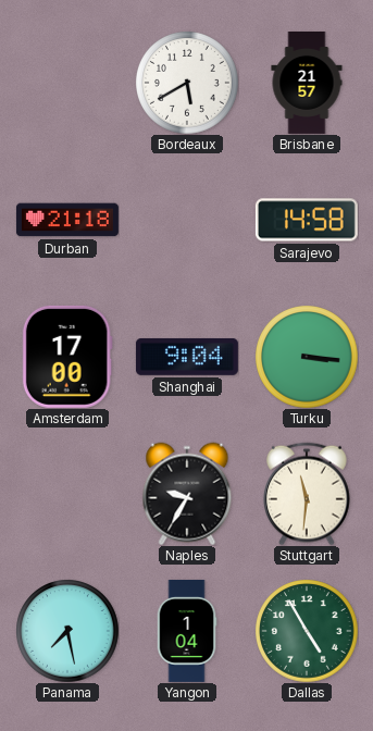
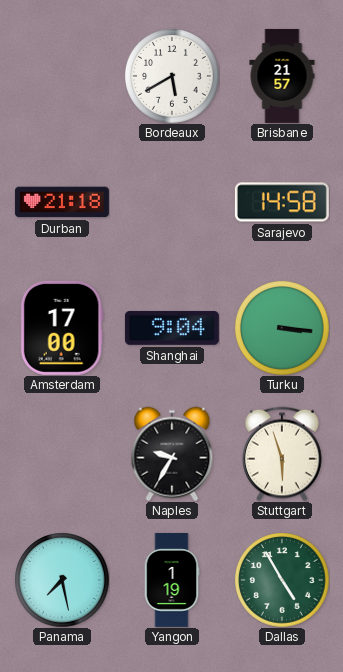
Stuttgart: 11:31 -> 5:57
Yangon: 1:04 -> 1:19
